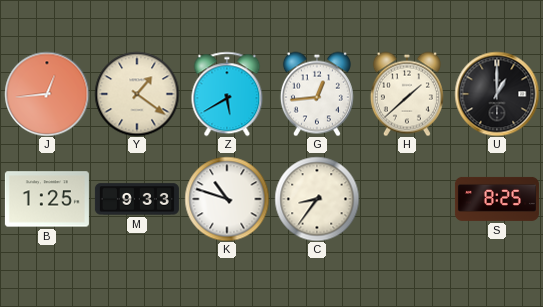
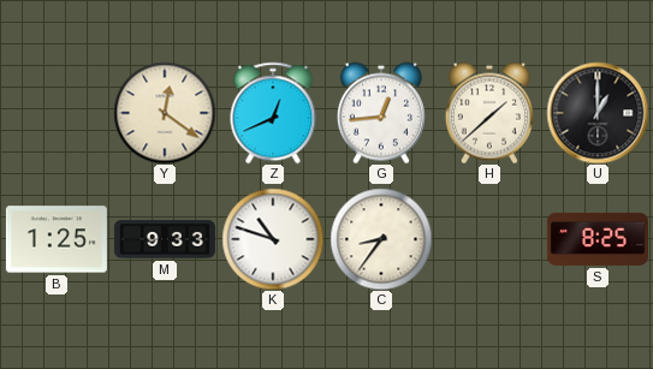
J: 12:44 -> none
Y: 1:21 -> 12:21
Z: 5:40 -> 12:41
